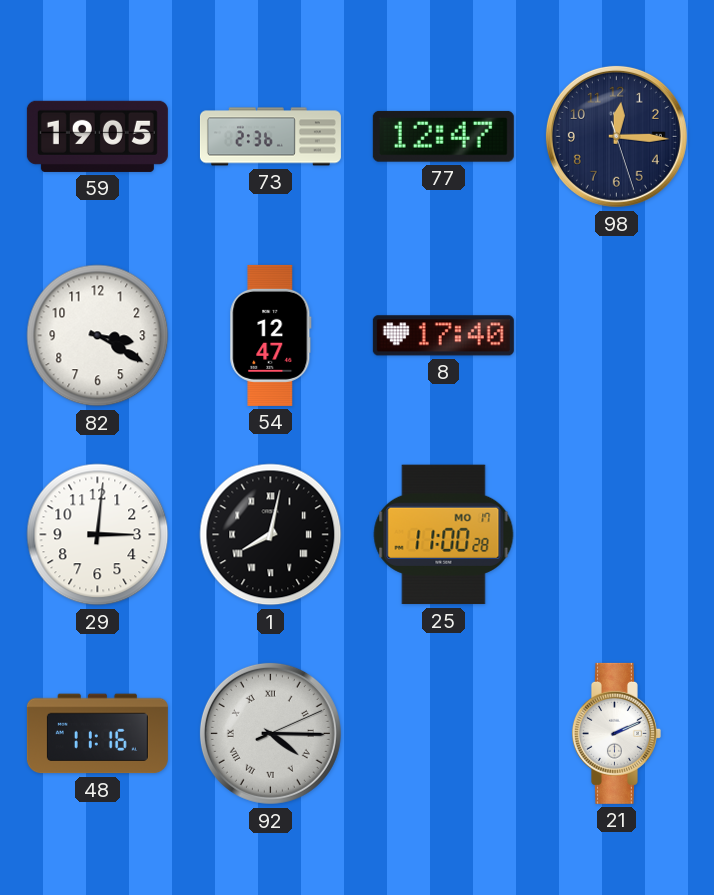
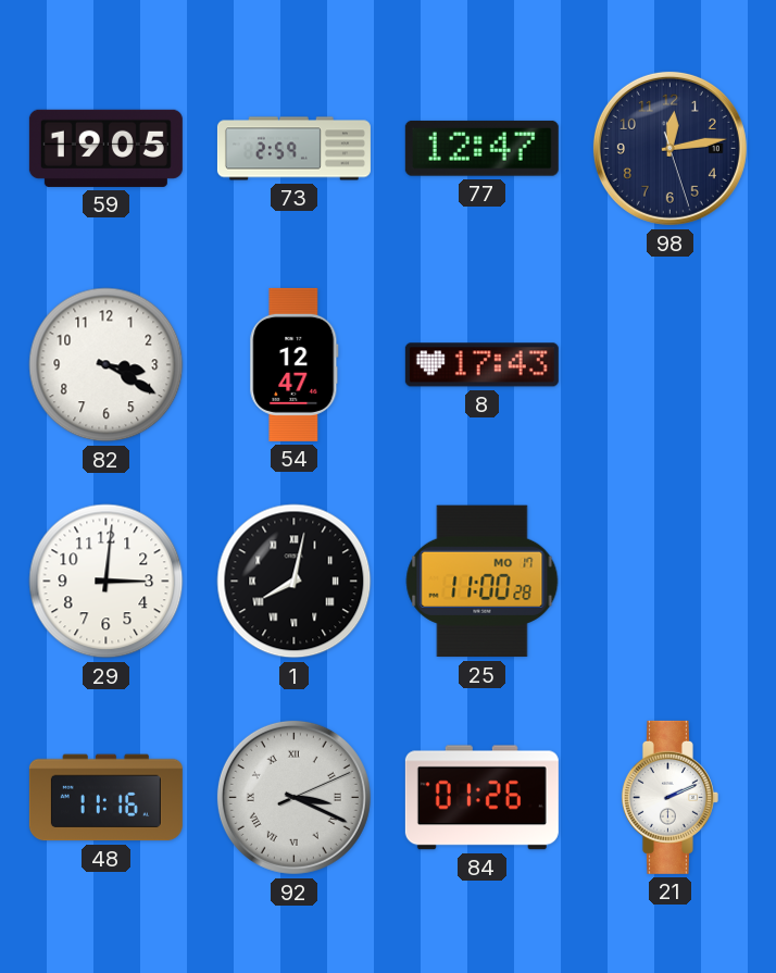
73: 2:36 -> 2:59
98: 12:15 -> 12:13
8: 17:40 -> 17:43
92: 4:15 -> 3:19
84: none -> 01:26
